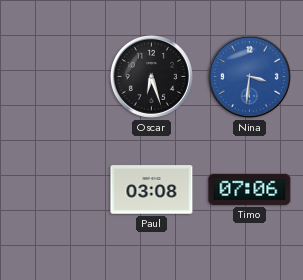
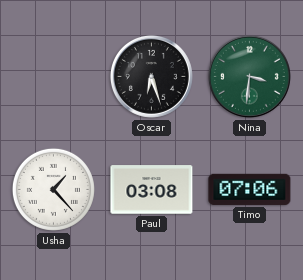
Nina dial: blue -> green
Usha: none -> 1:23
